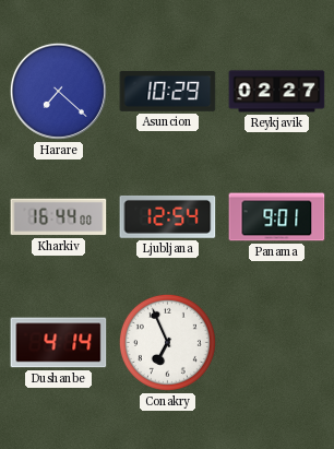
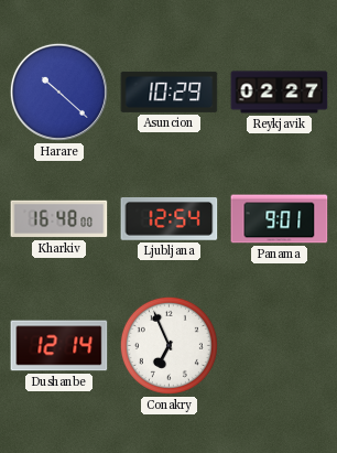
Harare: 7:22 -> 10:22
Kharkiv: 16:44 -> 16:48
Dushanbe: 4:14 -> 12:14
